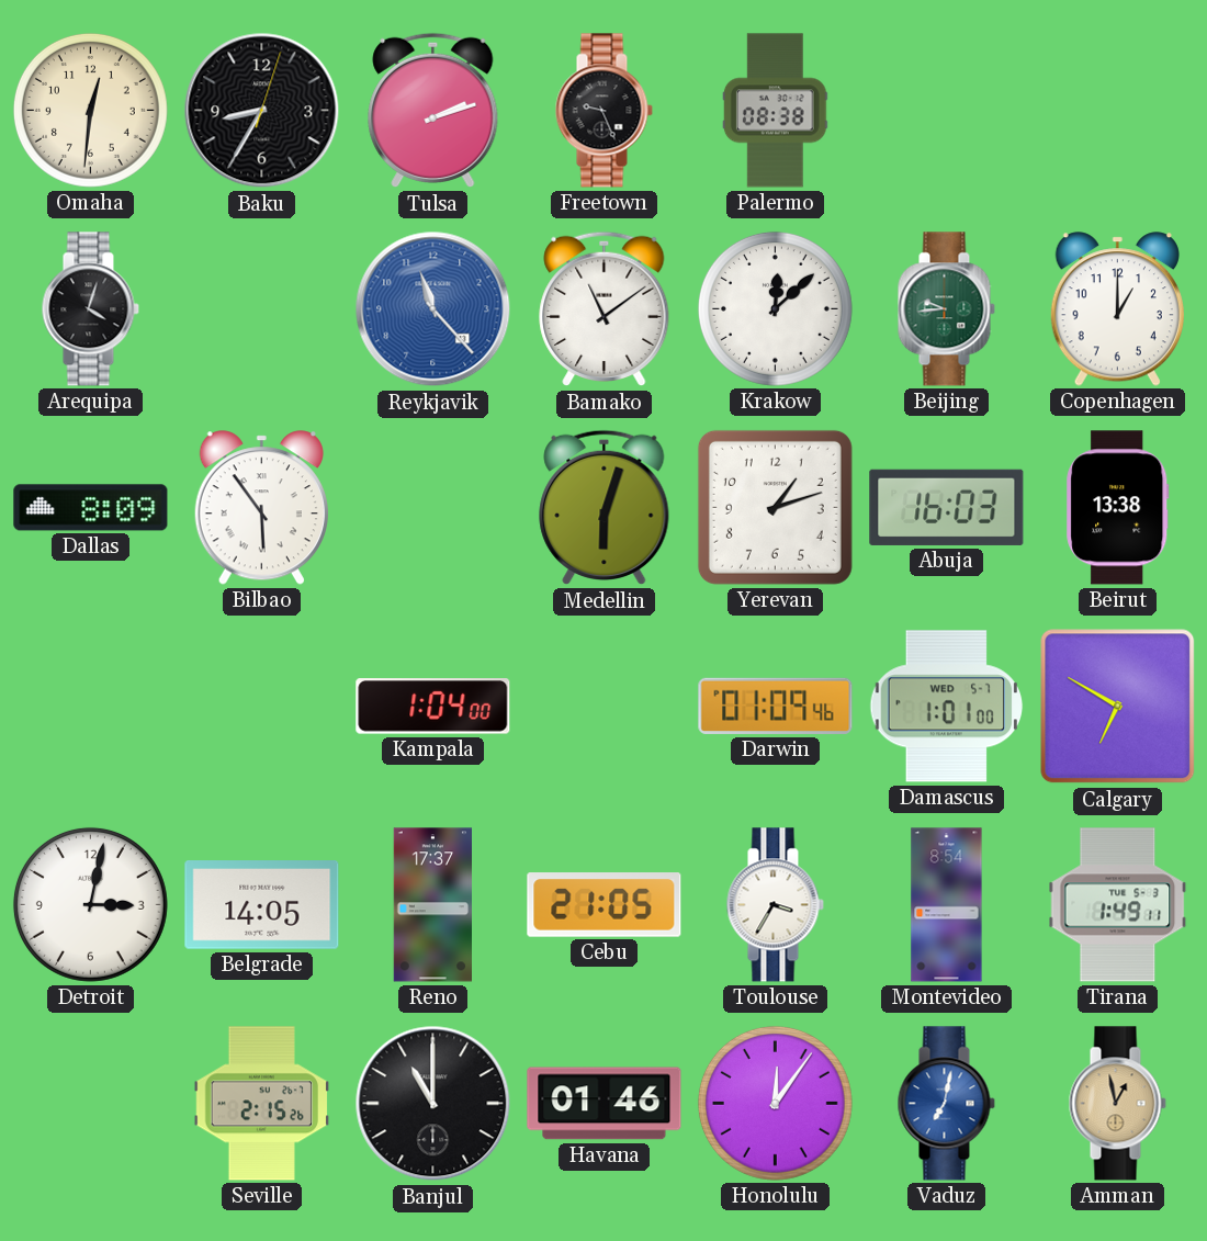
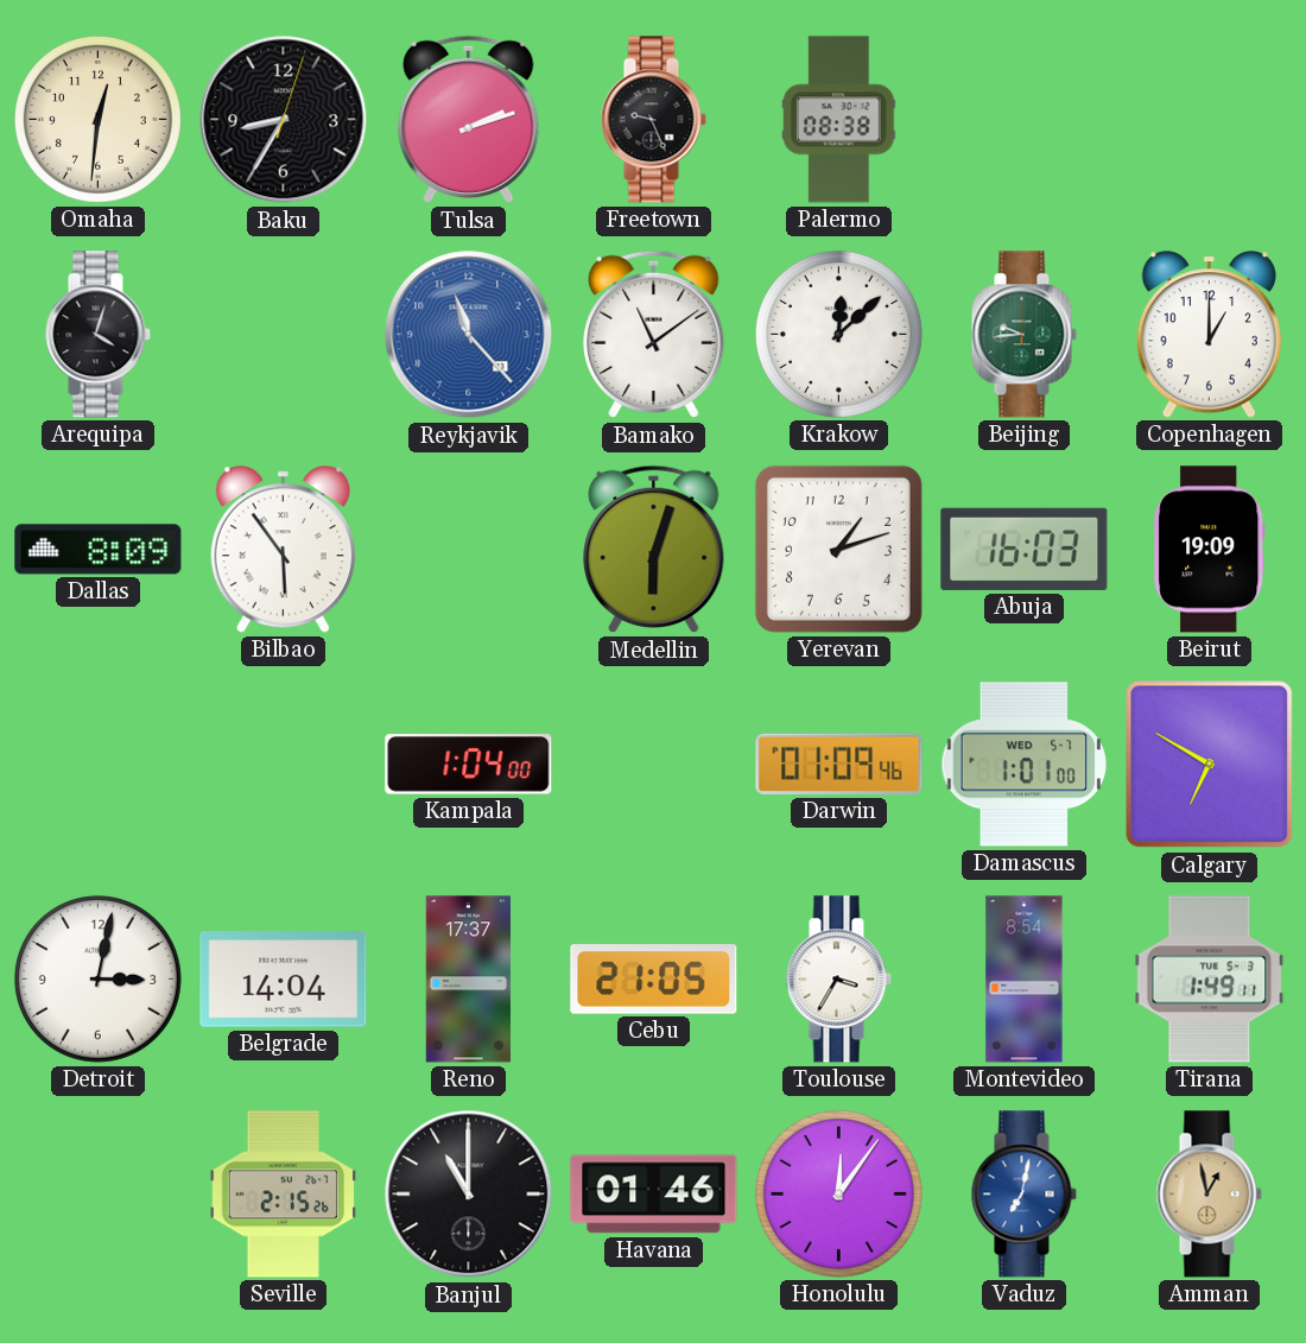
Beirut: 13:38 -> 19:09
Belgrade: 14:05 -> 14:04
